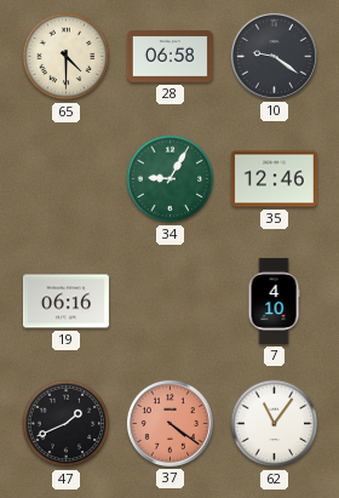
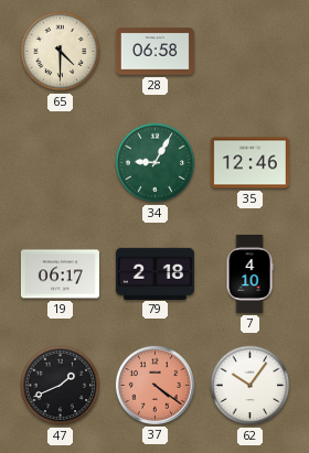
10: 9:21 -> none
19: 06:16 -> 06:17
79: none -> 2:18
62: 11:06 -> 10:06
